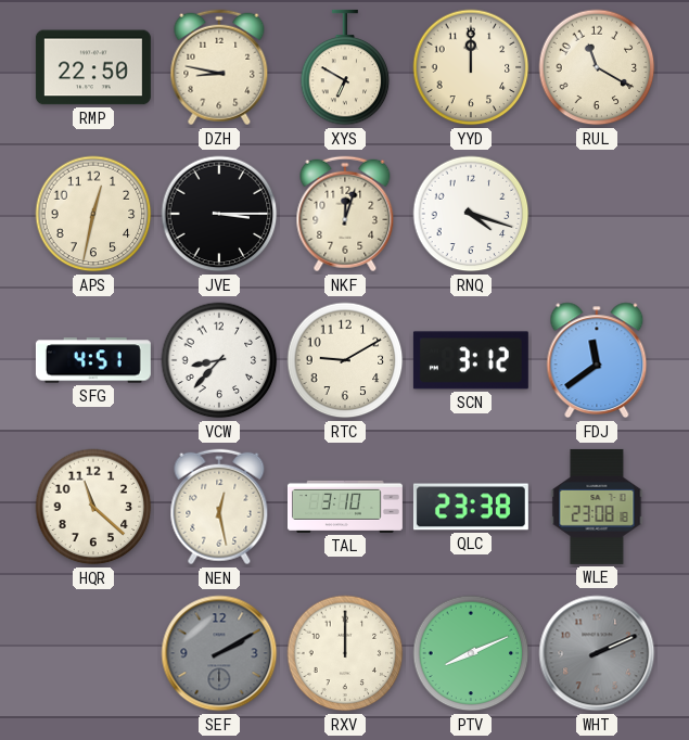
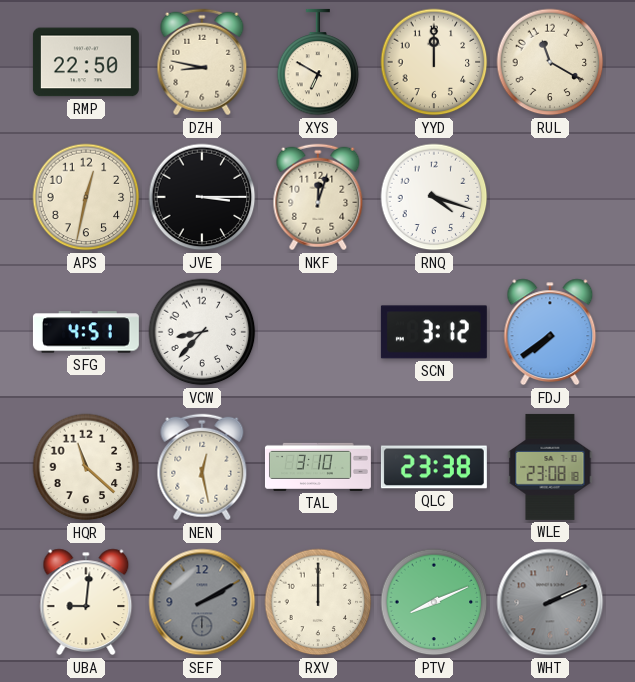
RTC: 9:10 -> none
FDJ: 11:39 -> 7:39
UBA: none -> 9:01
